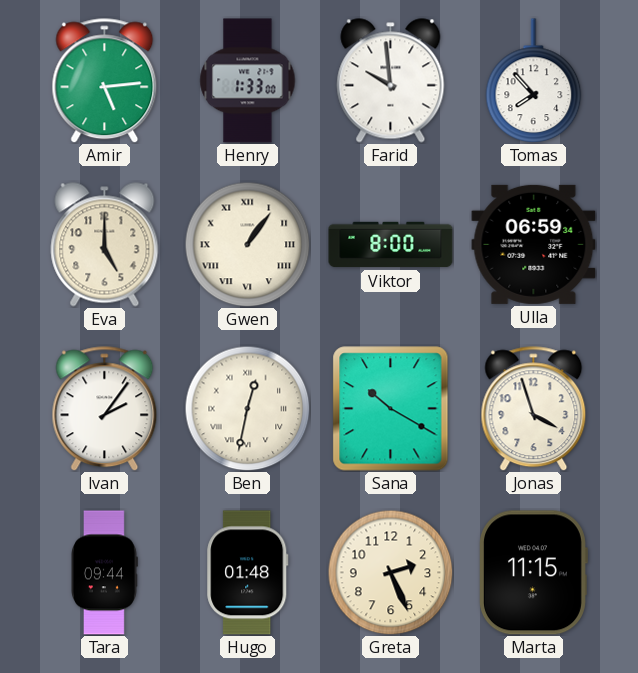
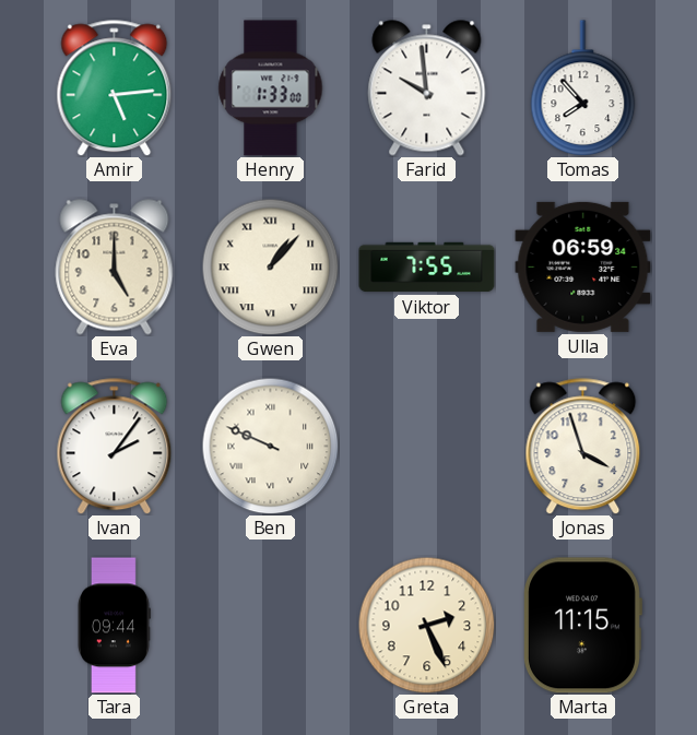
Gwen: 1:06 -> 1:07
Viktor: 8:00 -> 7:55
Ben: 12:32 -> 9:49
Sana: 10:20 -> none
Hugo: 01:48 -> none
